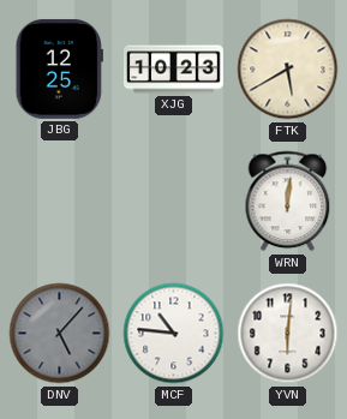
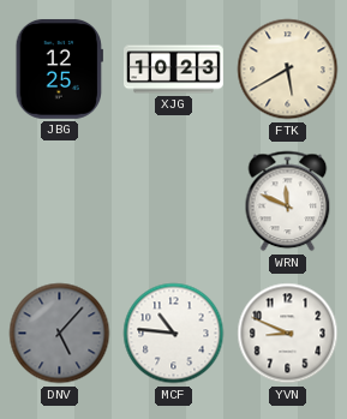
WRN: 12:01 -> 11:49
YVN: 6:01 -> 8:49
